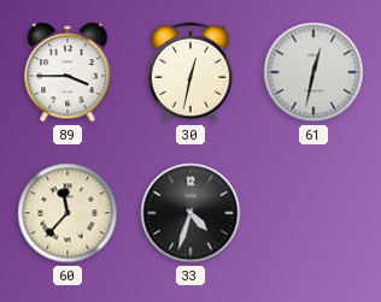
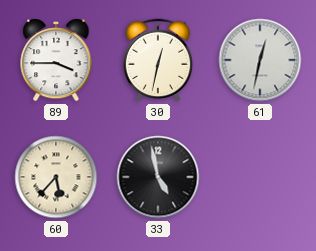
60: 11:37 -> 5:37
33: 4:33 -> 4:58
